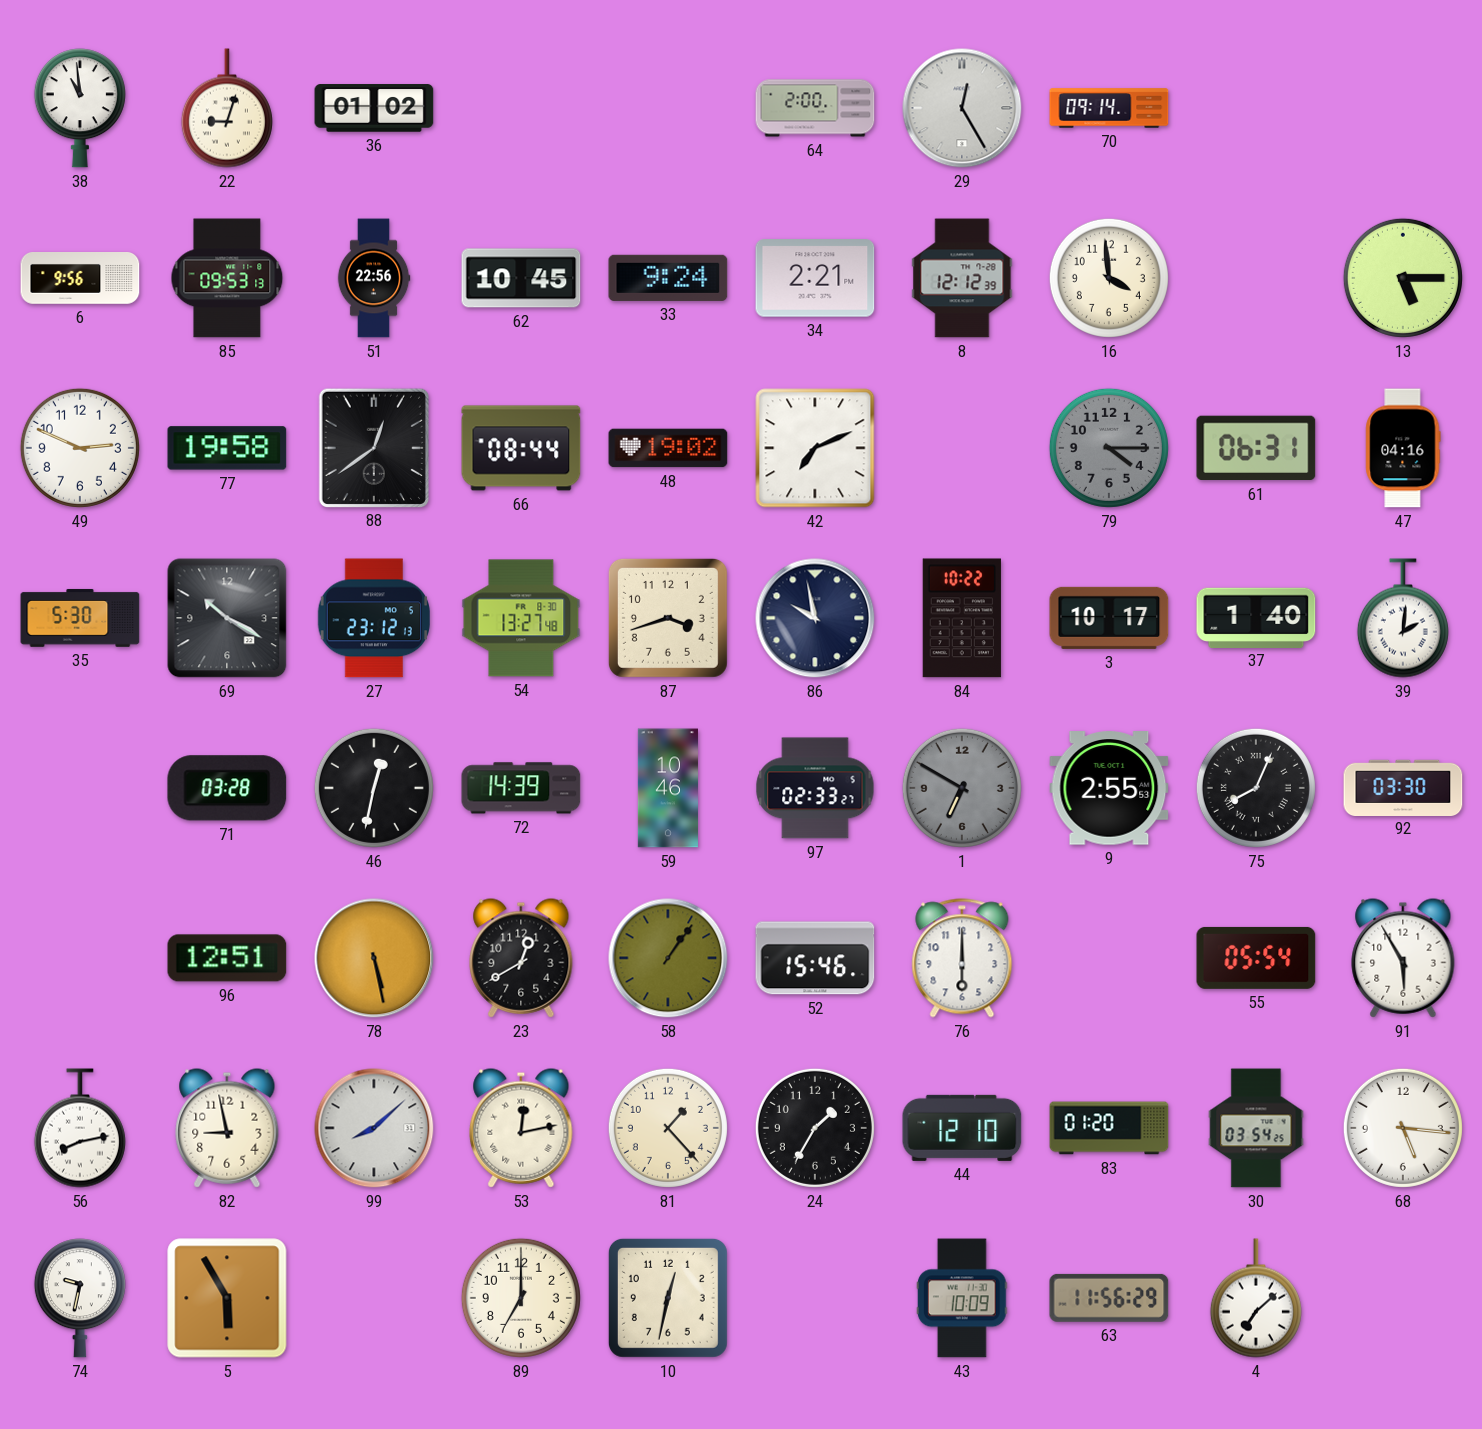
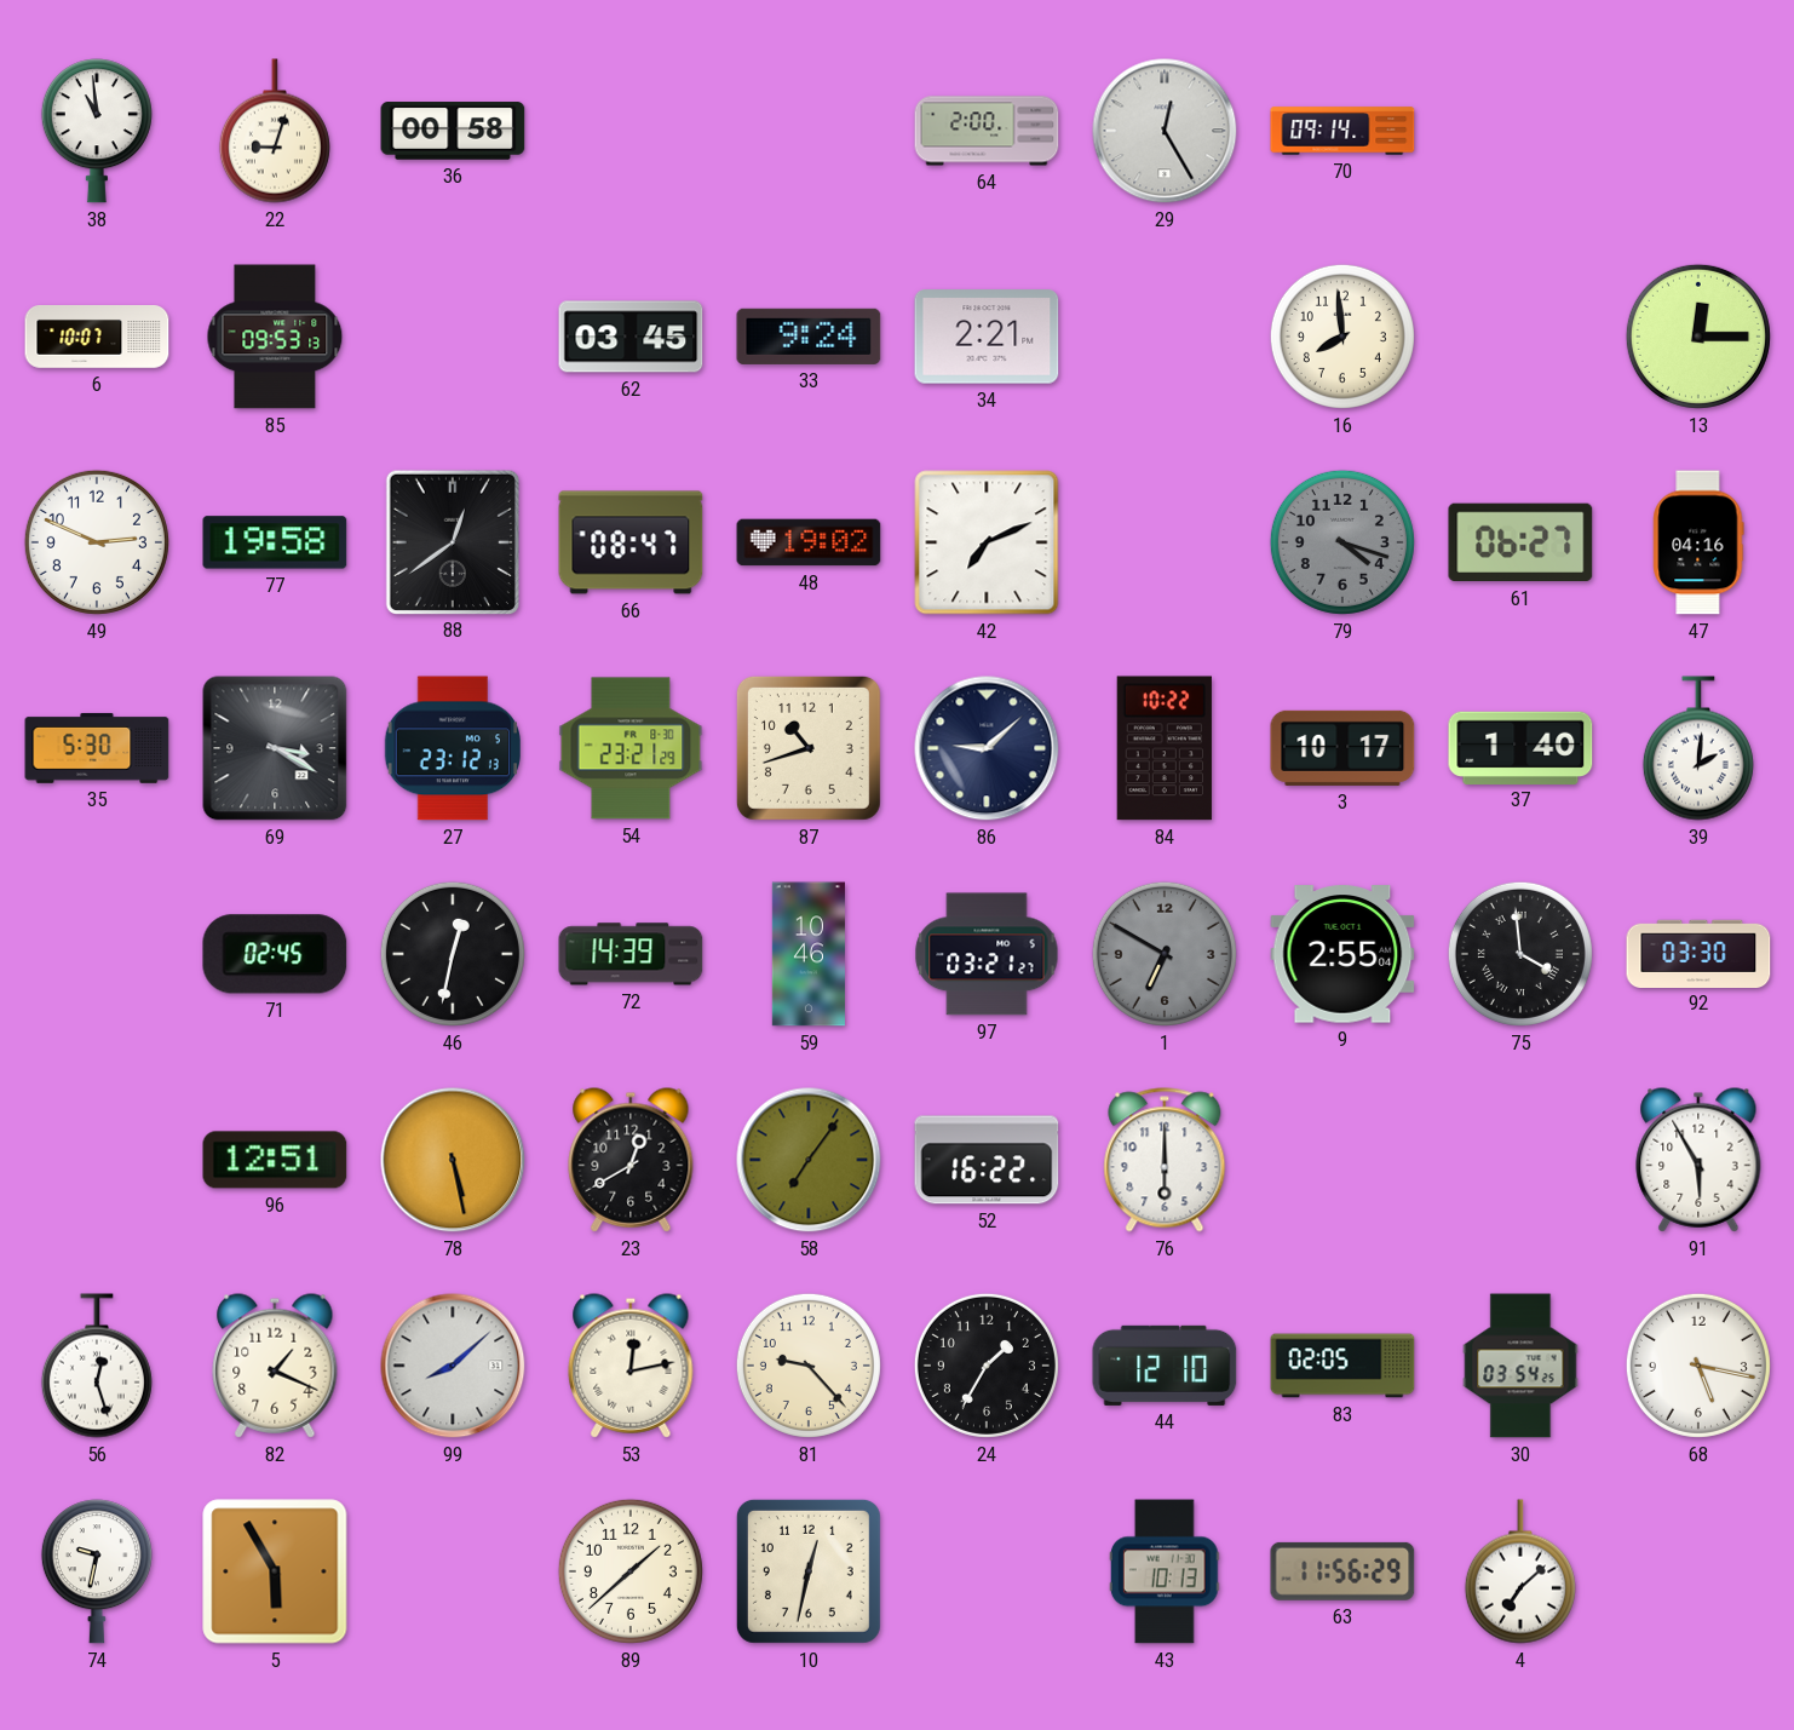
36: 01:02 -> 00:58
6: 9:56 -> 10:07
51: 22:56 -> none
62: 10:45 -> 03:45
8: 12:12 -> none
16: 3:59 -> 7:59
13: 5:15 -> 12:15
66: 08:44 -> 08:47
79: 4:15 -> 4:18
61: 06:31 -> 06:27
69: 10:20 -> 3:20
54: 13:27 -> 23:21
87: 3:42 -> 10:42
86: 9:58 -> 9:08
71: 03:28 -> 02:45
97: 02:33 -> 03:21
9: 2:55:53 -> 2:55:04
75: 8:04 -> 3:59
58: 1:06 -> 7:06
52: 15:46 -> 16:22
55: 05:54 -> none
56: 8:13 -> 12:27
82: 8:58 -> 1:19
81: 1:23 -> 9:23
83: 01:20 -> 02:05
68: 5:16 -> 5:17
89: 7:00 -> 1:38
43: 10:09 -> 10:13
